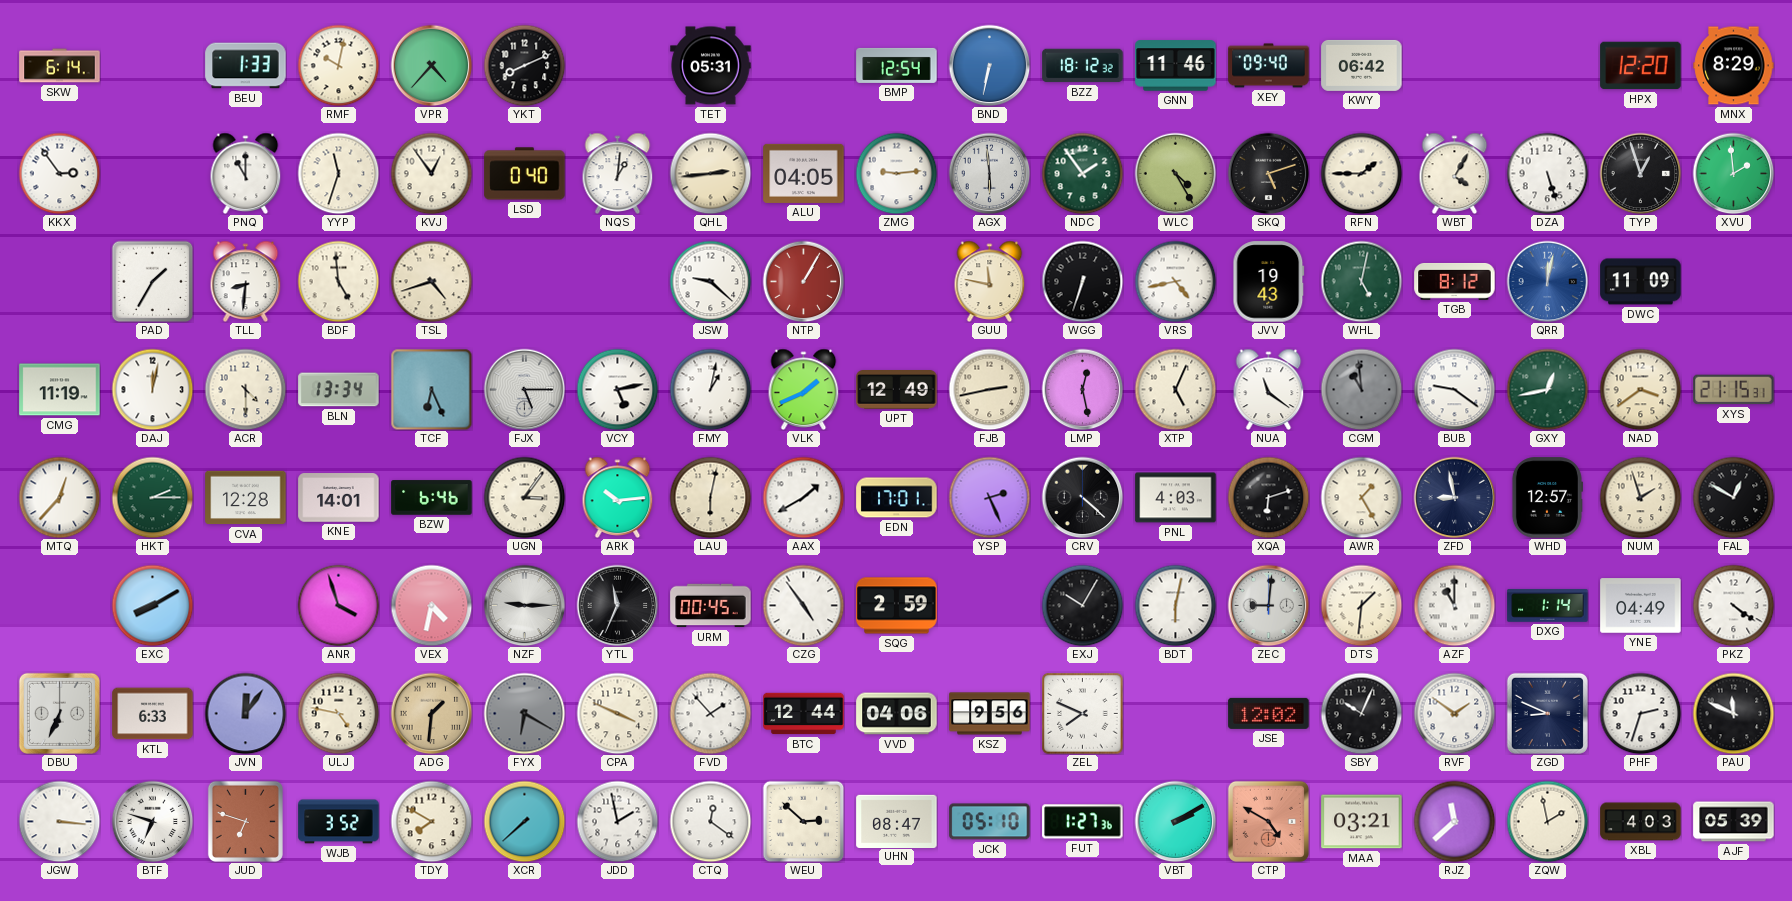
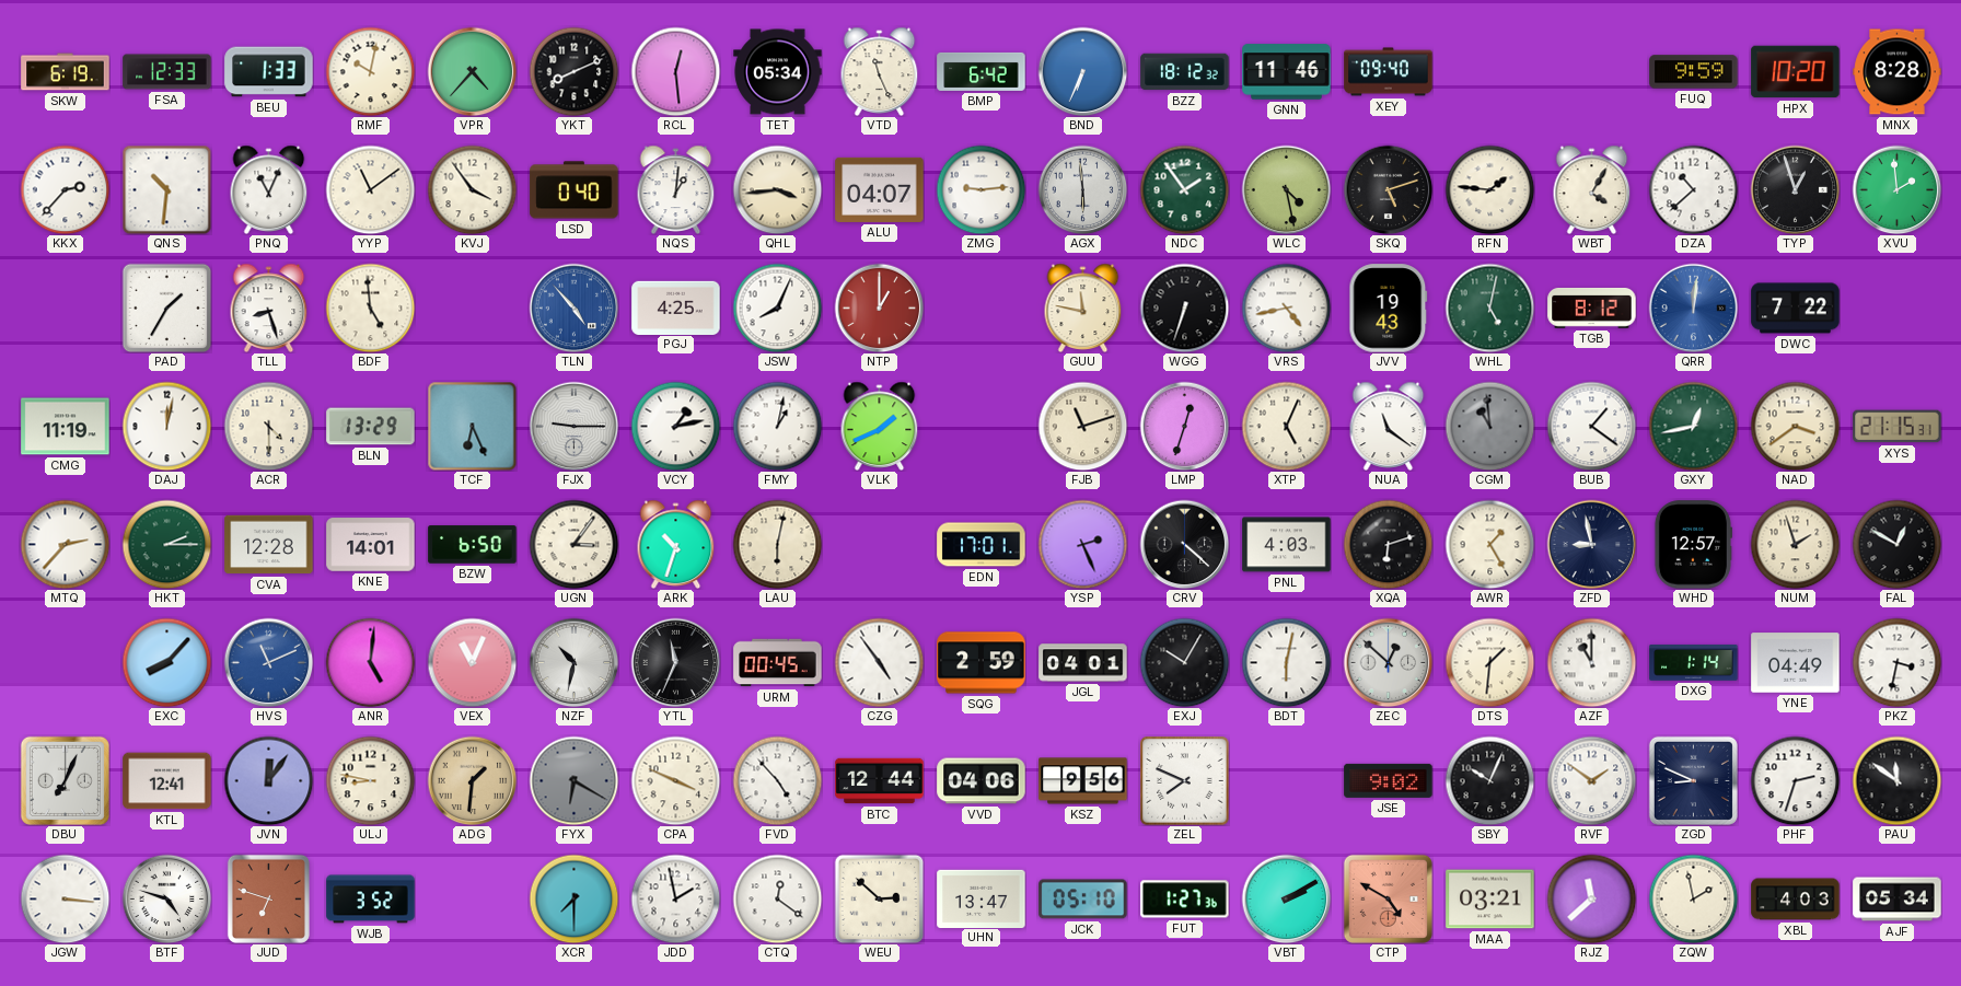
SKW: 6:14 -> 6:19
FSA: none -> 12:33
RCL: none -> 12:29
TET: 05:31 -> 05:34
VTD: none -> 11:26
BMP: 12:54 -> 6:42
BND: 6:32 -> 6:34
KWY: 06:42 -> none
FUQ: none -> 9:59
HPX: 12:20 -> 10:20
MNX: 8:29 -> 8:28
KKX: 2:54 -> 2:37
QNS: none -> 10:31
PNQ: 11:00 -> 11:04
YYP: 11:33 -> 11:09
KVJ: 12:54 -> 3:54
QHL: 2:44 -> 3:44
ALU: 04:05 -> 04:07
WLC: 4:25 -> 4:28
RFN: 1:45 -> 1:46
DZA: 5:27 -> 10:38
TLL: 8:31 -> 8:27
TSL: 4:42 -> none
TLN: none -> 4:53
PGJ: none -> 4:25
JSW: 9:22 -> 8:04
NTP: 1:05 -> 1:00
QRR: 12:02 -> 12:01
DWC: 11:09 -> 7:22
BLN: 13:34 -> 13:29
FJX: 5:15 -> 9:15
VCY: 5:13 -> 1:13
UPT: 12:49 -> none
FJB: 2:43 -> 11:12
LMP: 12:28 -> 12:33
BUB: 9:21 -> 1:21
MTQ: 12:37 -> 2:37
BZW: 6:46 -> 6:50
ARK: 10:14 -> 10:33
AAX: 1:40 -> none
EXC: 8:10 -> 8:07
HVS: none -> 11:11
ANR: 3:57 -> 5:01
VEX: 4:32 -> 11:04
NZF: 9:15 -> 10:32
JGL: none -> 04:01
ZEC: 9:01 -> 12:52
PKZ: 4:21 -> 3:32
DBU: 6:34 -> 7:04
KTL: 6:33 -> 12:41
ULJ: 4:47 -> 8:47
FVD: 1:53 -> 4:53
JSE: 12:02 -> 9:02
PAU: 11:49 -> 11:51
BTF: 6:48 -> 4:48
TDY: 7:50 -> none
XCR: 7:38 -> 7:30
UHN: 08:47 -> 13:47
AJF: 05:39 -> 05:34
